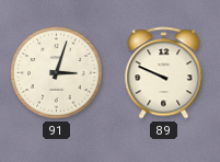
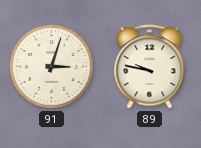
89: 9:49 -> 9:47
